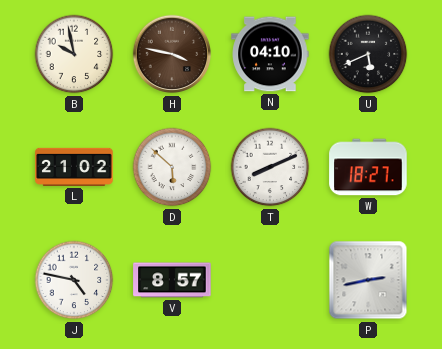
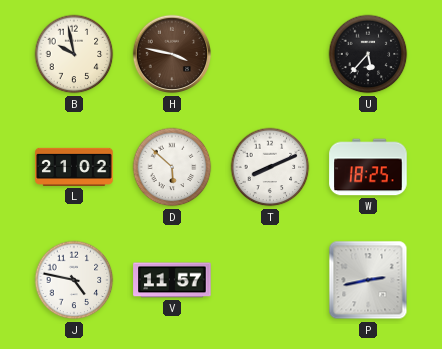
N: 04:10 -> none
U: 5:41 -> 5:37
W: 18:27 -> 18:25
V: 8:57 -> 11:57
